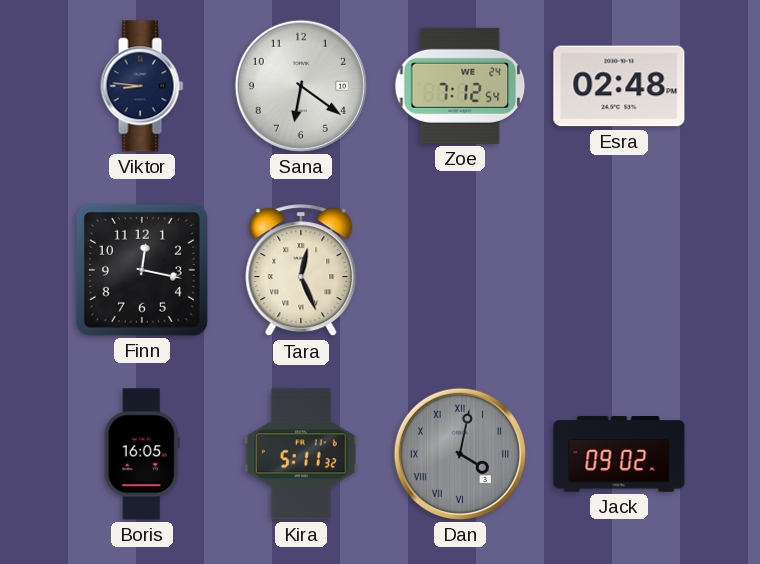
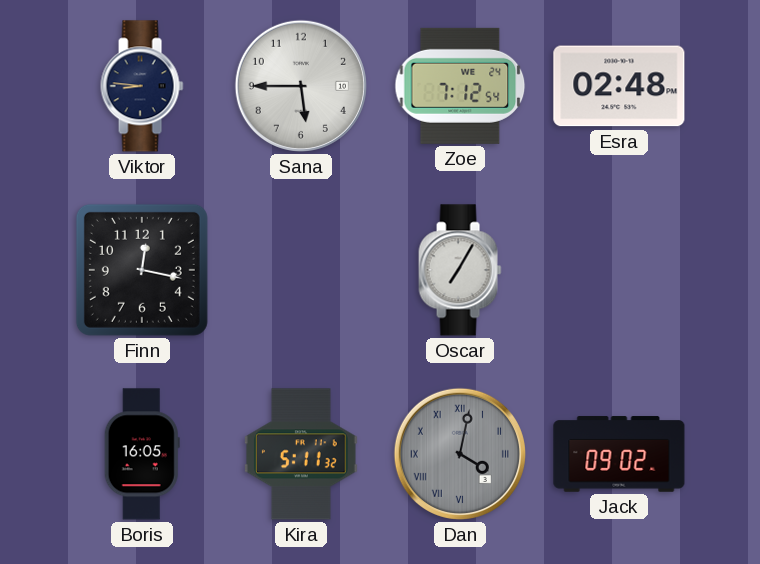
Sana: 6:21 -> 5:45
Tara: 12:26 -> none
Oscar: none -> 7:05
